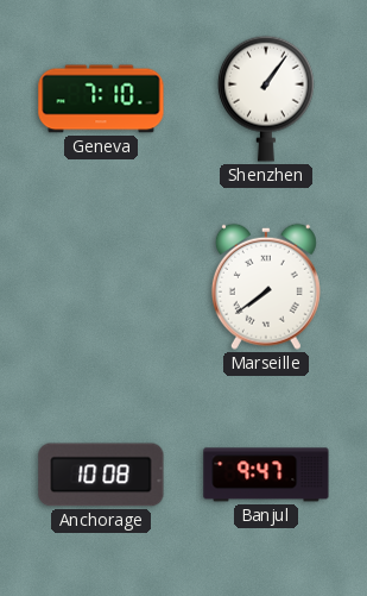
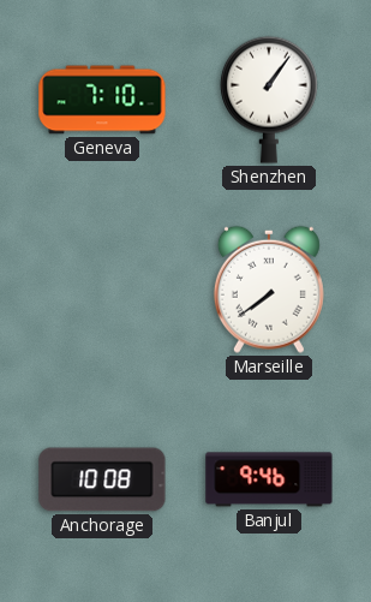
Banjul: 9:47 -> 9:46
